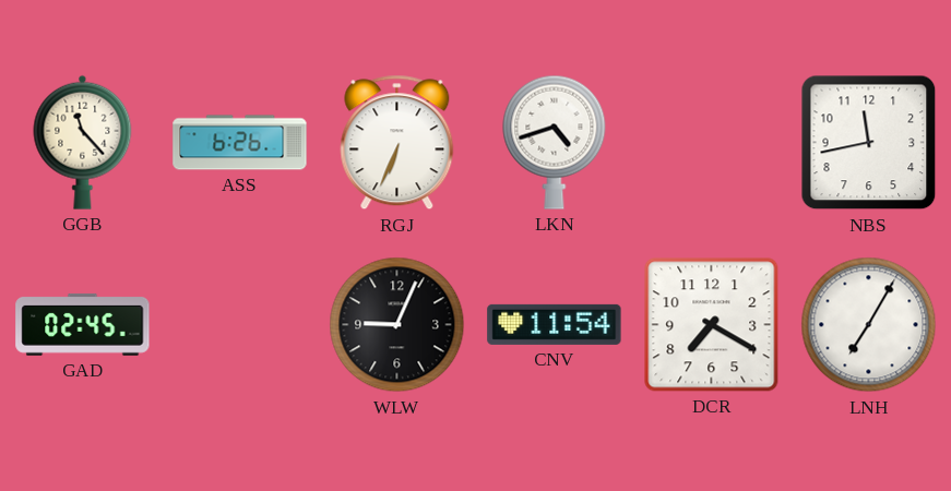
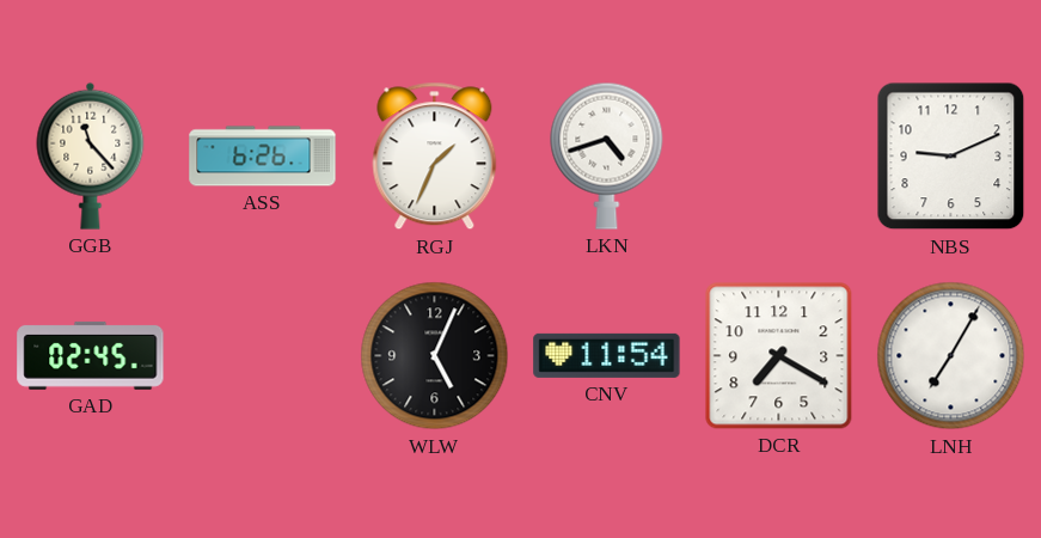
RGJ: 6:34 -> 1:34
NBS: 11:43 -> 9:11
WLW: 9:04 -> 5:04
